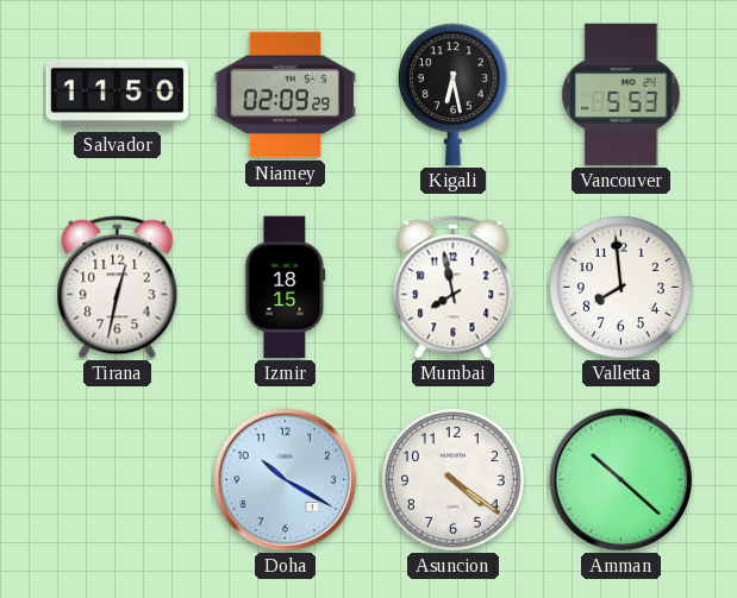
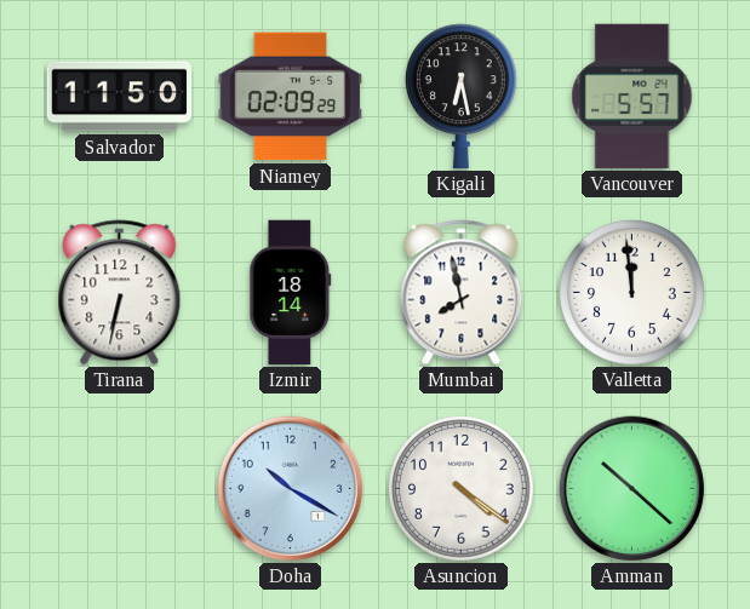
Vancouver: 5:53 -> 5:57
Tirana: 12:32 -> 6:32
Izmir: 18:15 -> 18:14
Valletta: 7:59 -> 11:59
